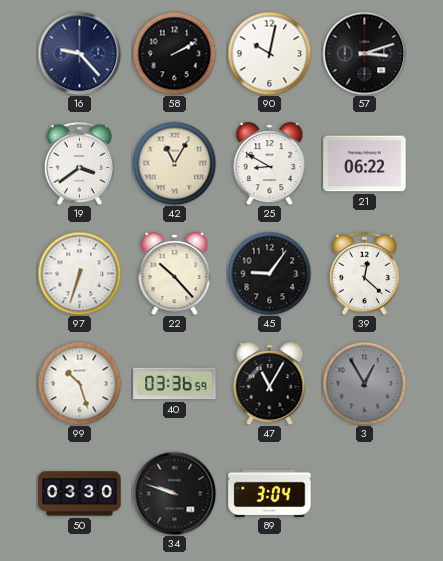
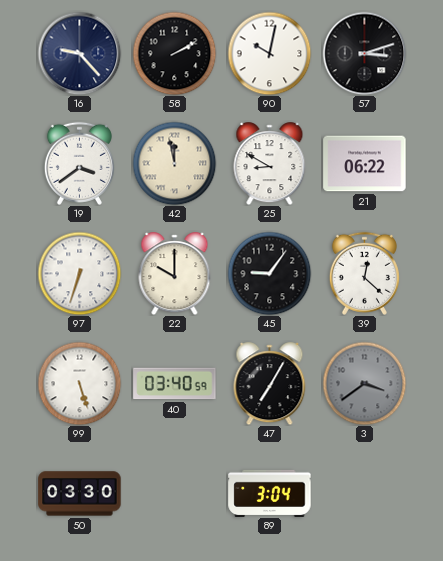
42: 11:05 -> 11:58
22: 10:23 -> 10:00
99: 10:27 -> 5:27
40: 03:36 -> 03:40
47: 11:05 -> 7:05
3: 12:55 -> 3:39
34: 9:48 -> none
